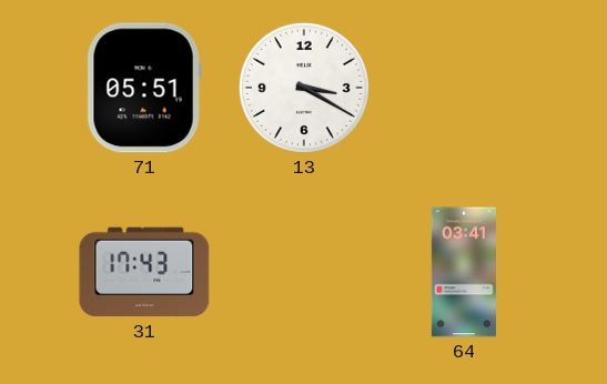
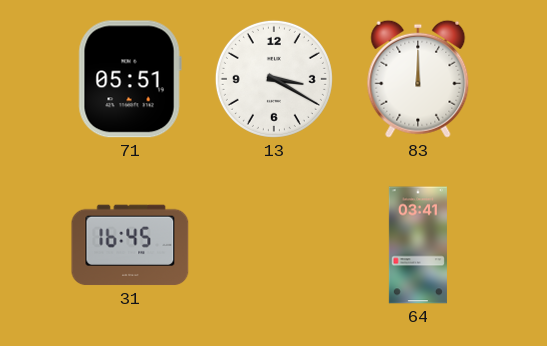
83: none -> 12:00
31: 17:43 -> 16:45
